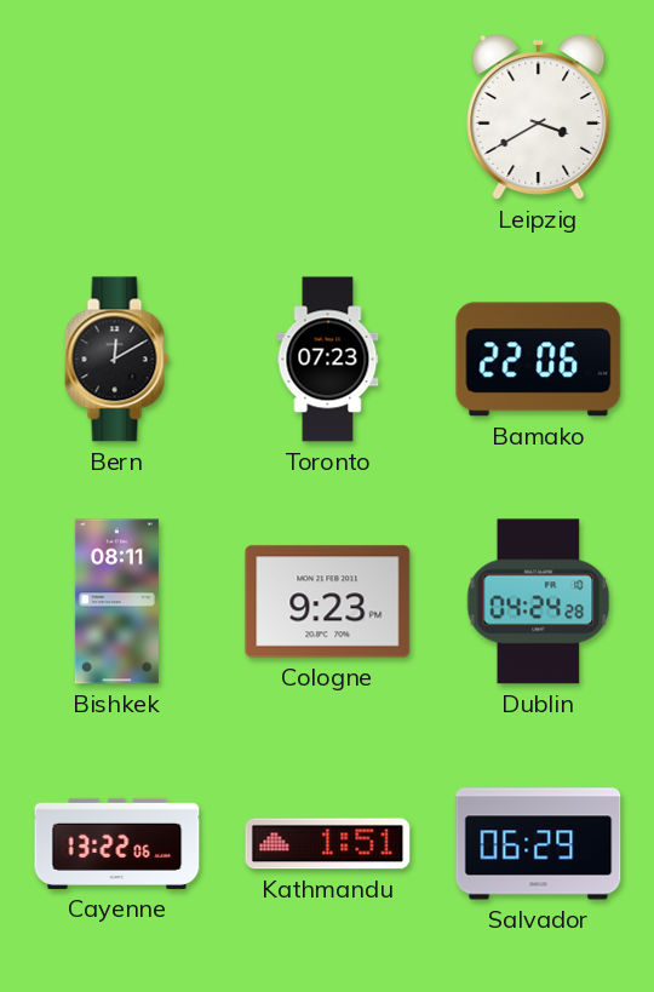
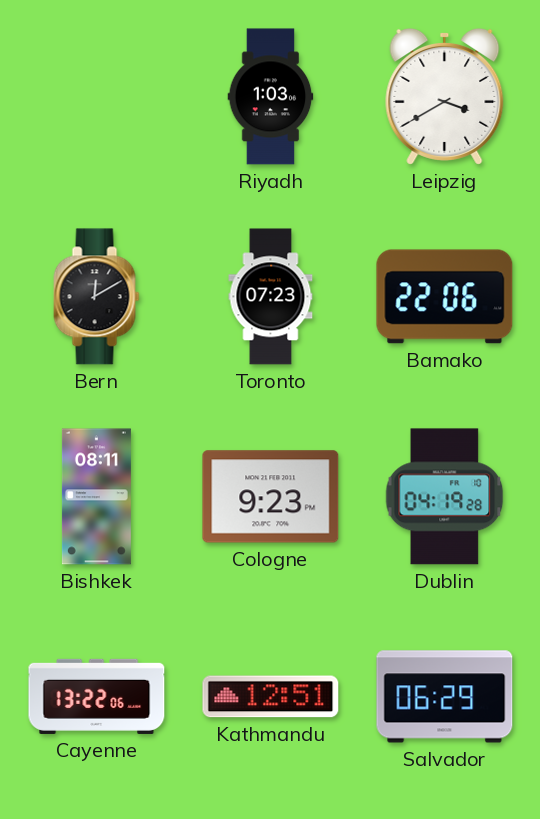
Riyadh: none -> 1:03
Dublin: 04:24 -> 04:19
Kathmandu: 1:51 -> 12:51
